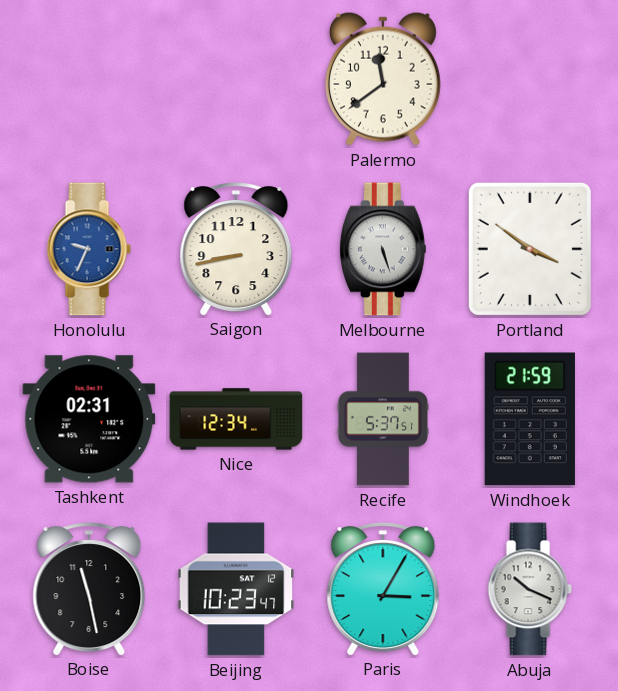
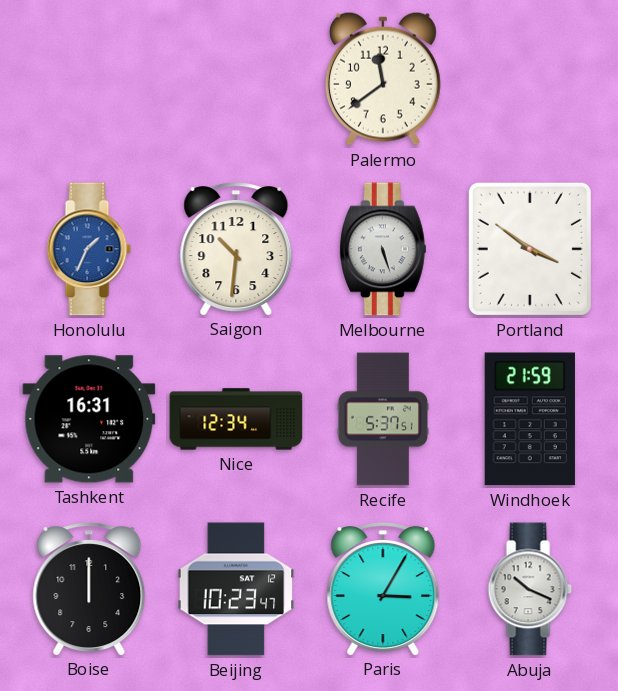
Honolulu: 9:34 -> 1:34
Saigon: 8:43 -> 10:31
Tashkent: 02:31 -> 16:31
Boise: 11:28 -> 12:00
